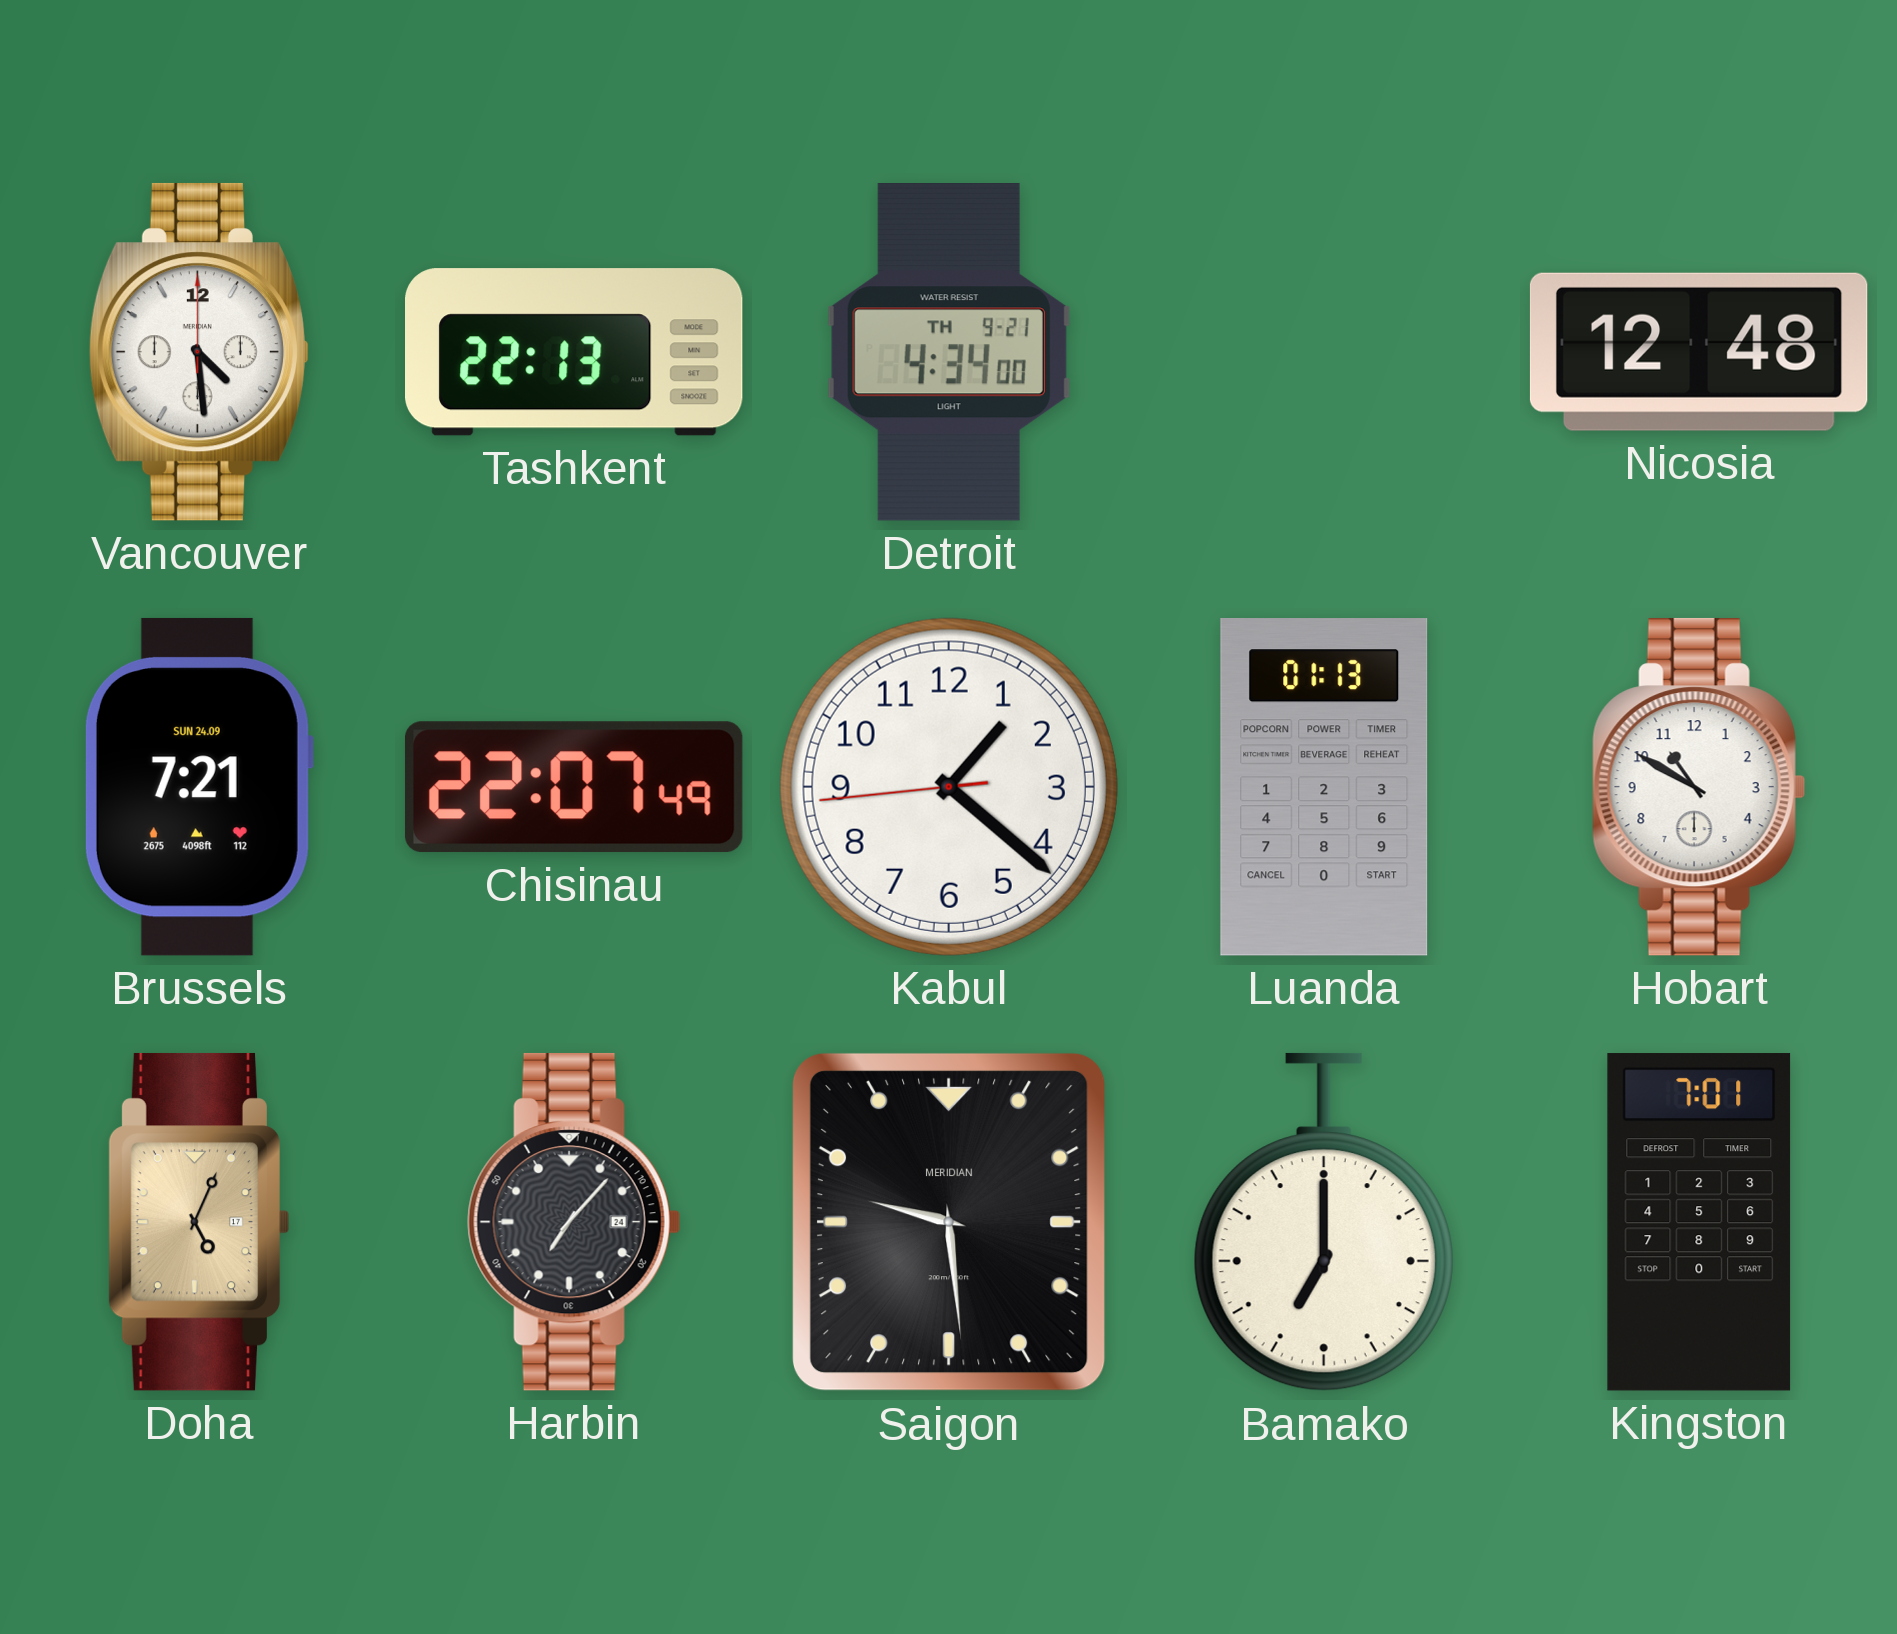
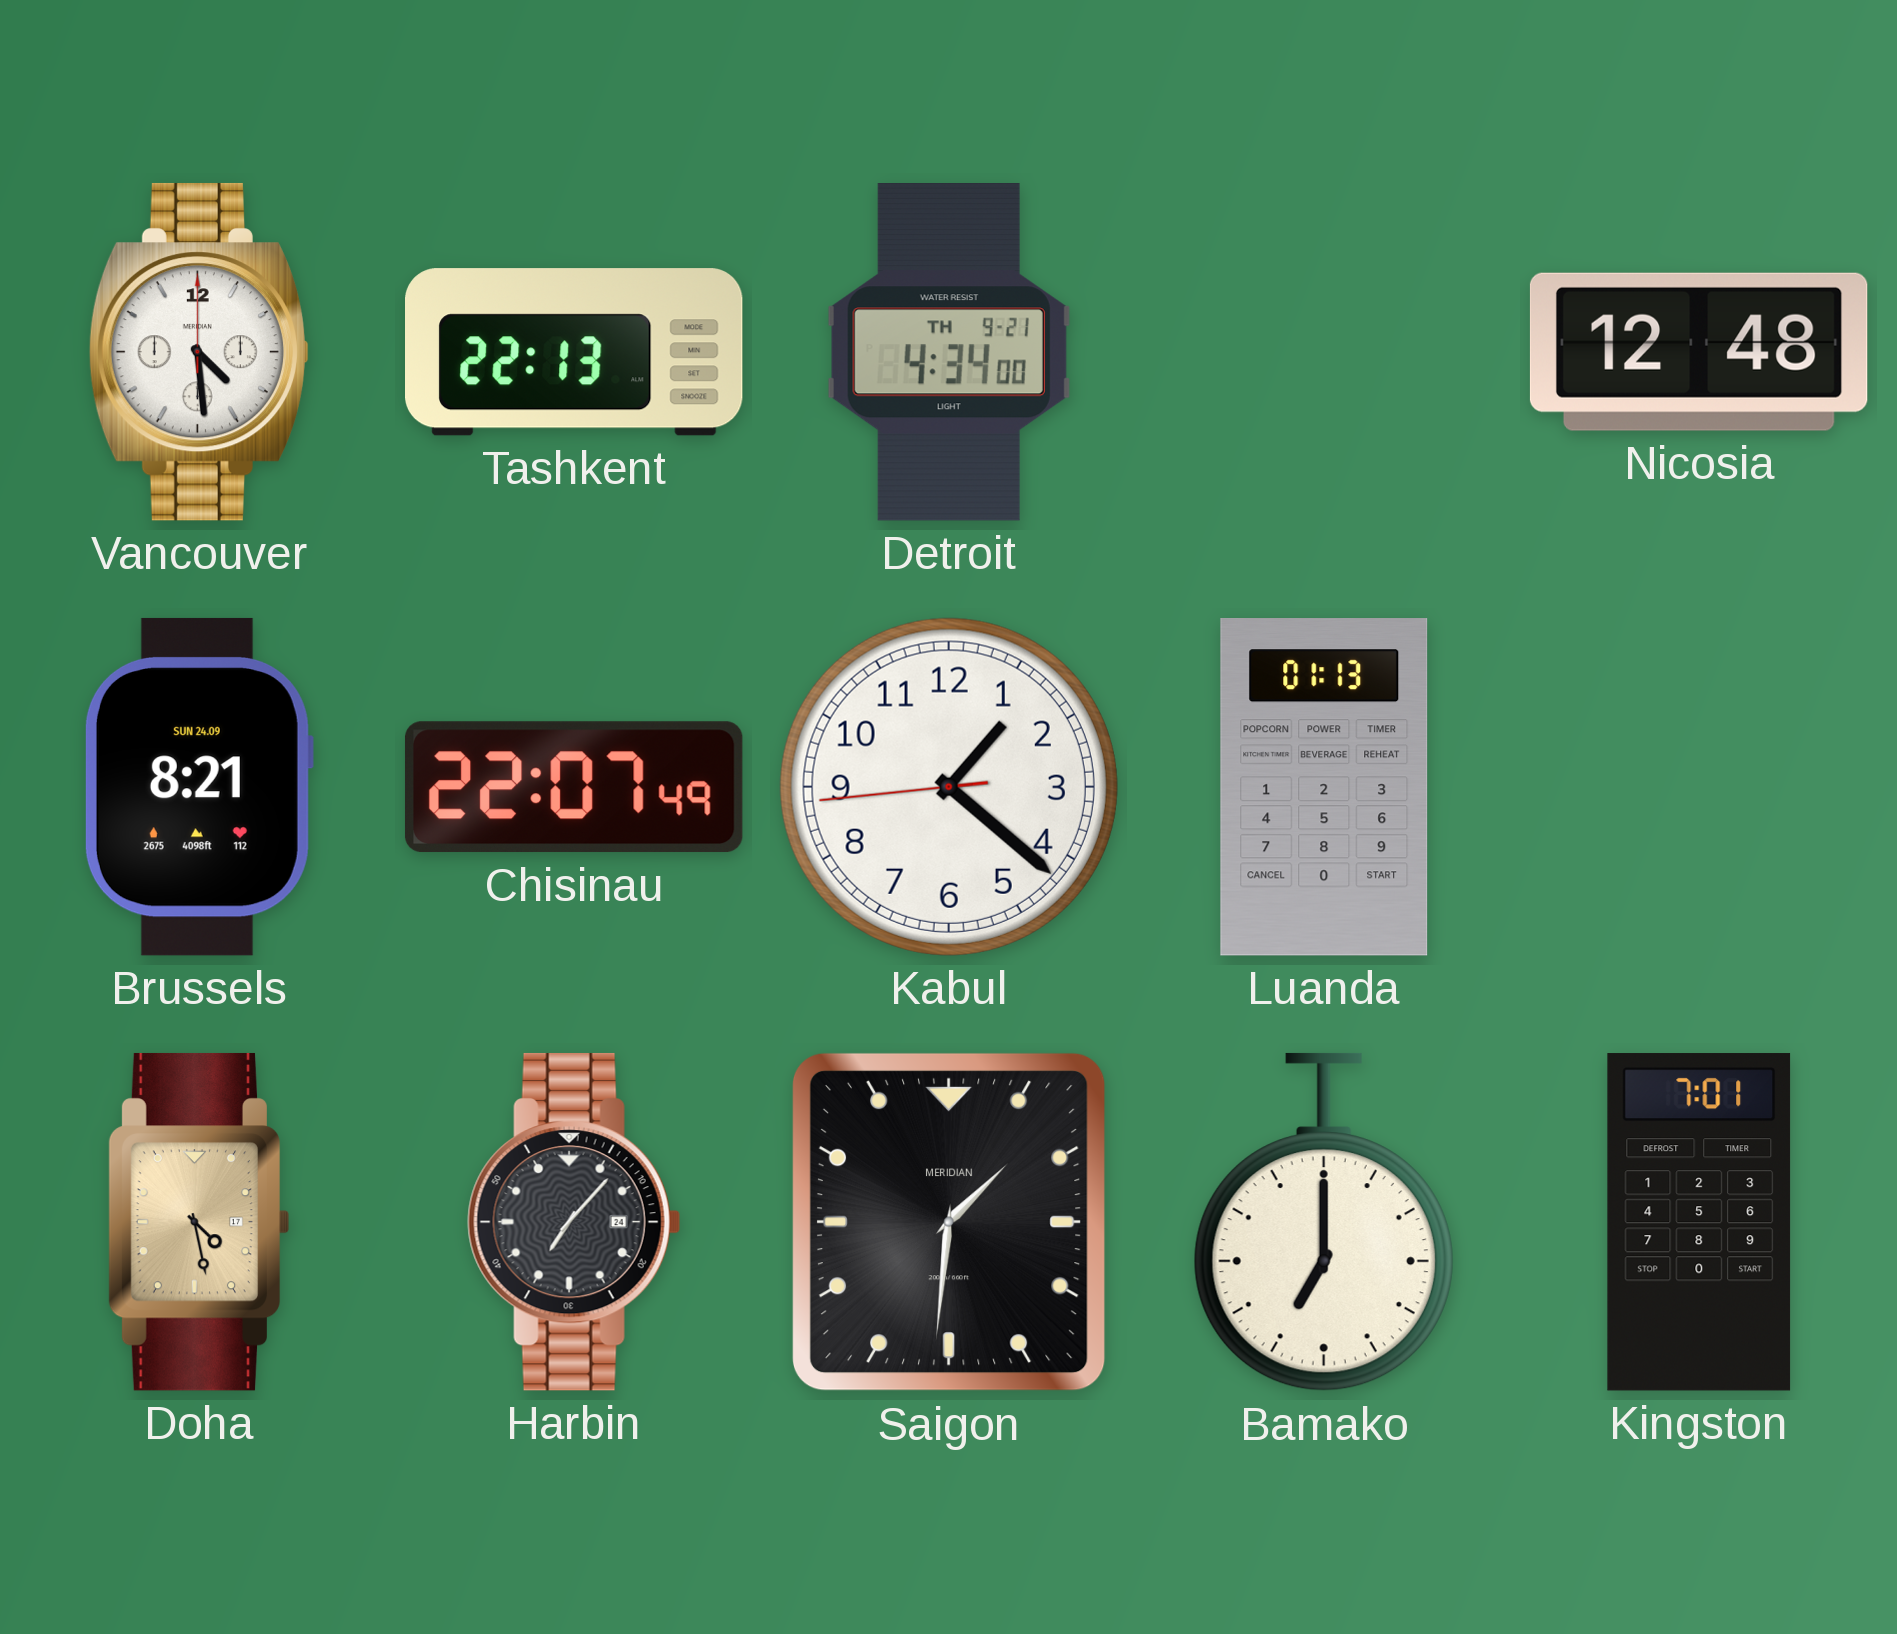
Brussels: 7:21 -> 8:21
Hobart: 10:50 -> none
Doha: 5:04 -> 4:28
Saigon: 9:29 -> 1:31
